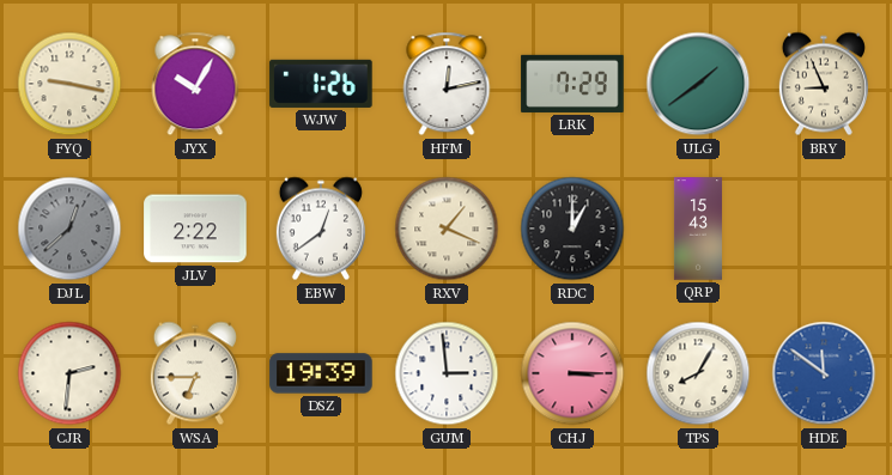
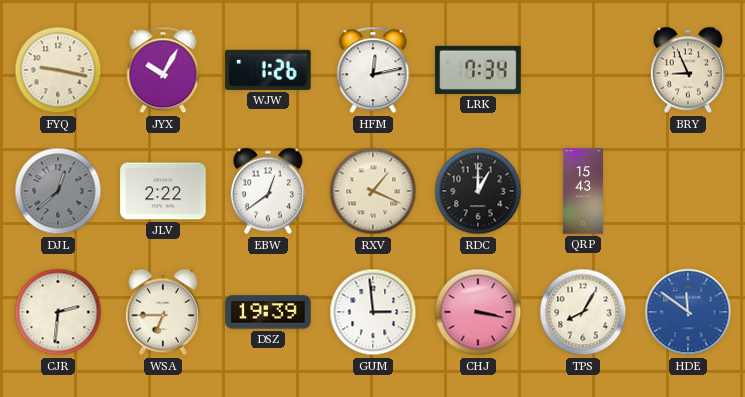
LRK: 7:29 -> 7:34
ULG: 1:39 -> none
CHJ: 3:15 -> 3:17
